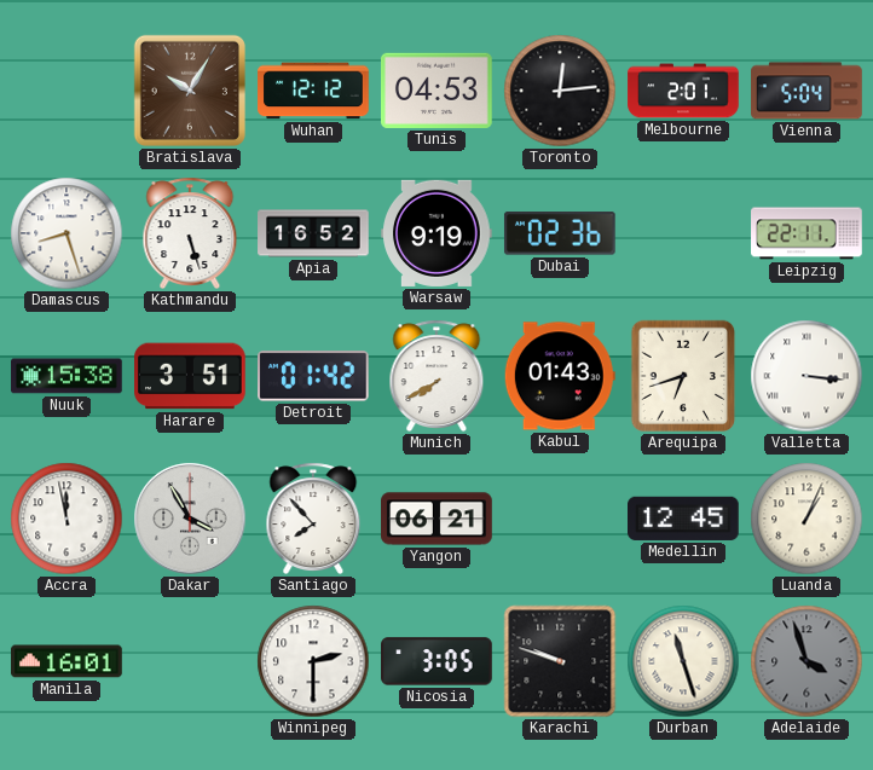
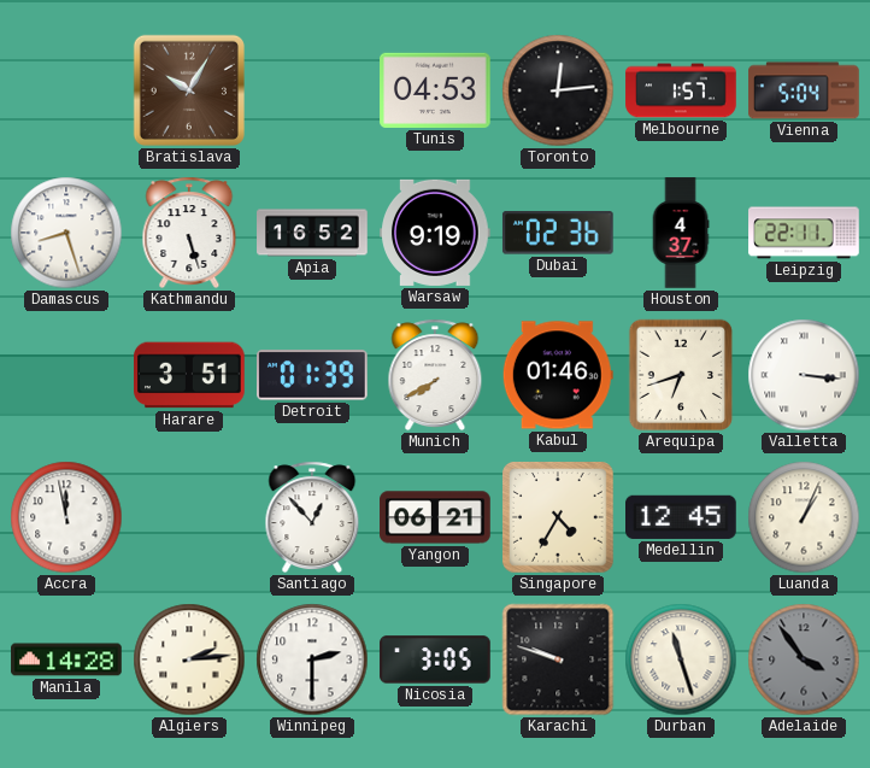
Wuhan: 12:12 -> none
Melbourne: 2:01 -> 1:57
Houston: none -> 4:37
Nuuk: 15:38 -> none
Detroit: 01:42 -> 01:39
Kabul: 01:43 -> 01:46
Dakar: 3:55 -> none
Santiago: 7:53 -> 12:53
Singapore: none -> 4:35
Manila: 16:01 -> 14:28
Algiers: none -> 2:14
Adelaide: 3:57 -> 3:54
